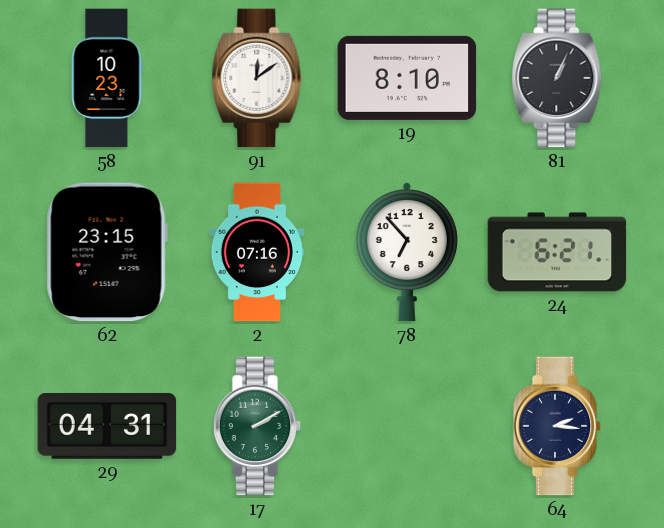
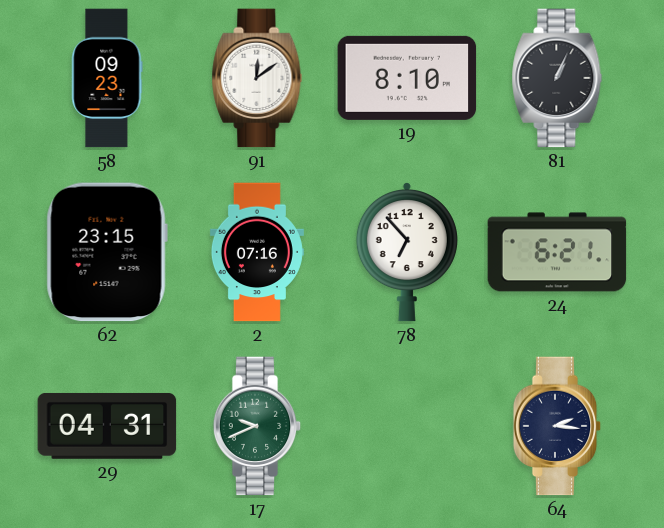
58: 10:23 -> 09:23
17: 2:10 -> 9:41
